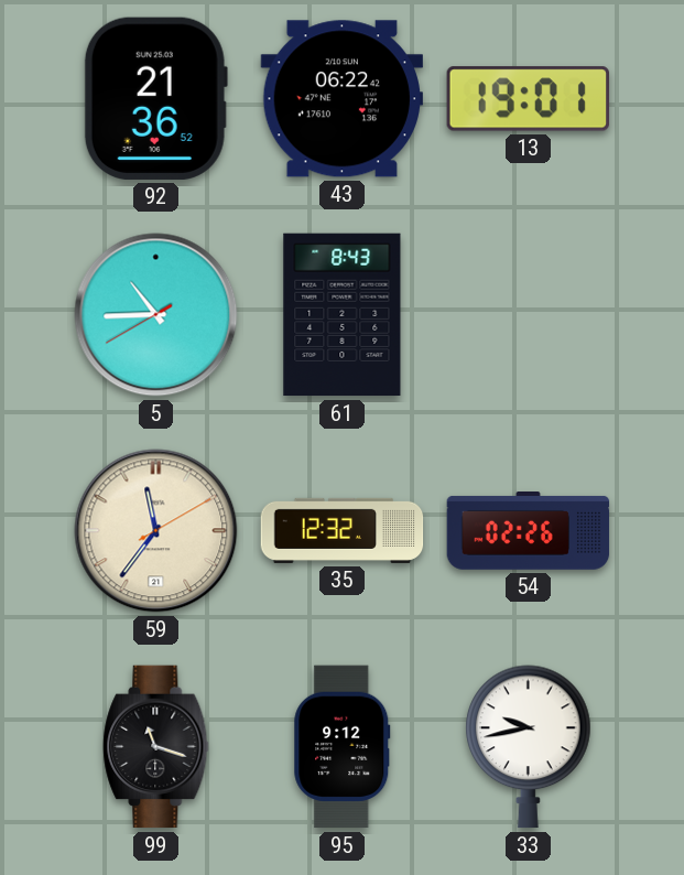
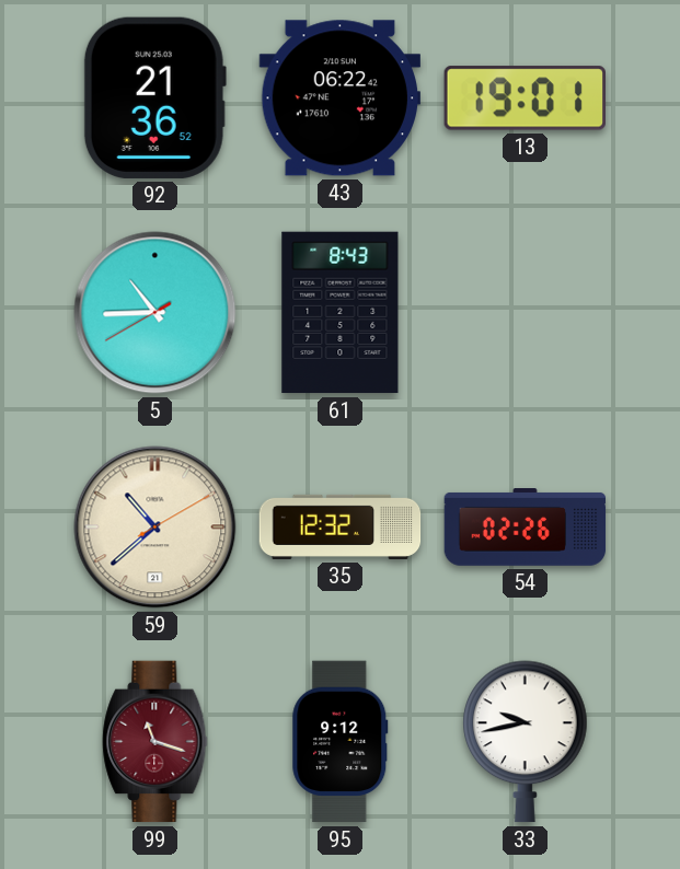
59: 11:36 -> 10:38
99 dial: black -> burgundy
